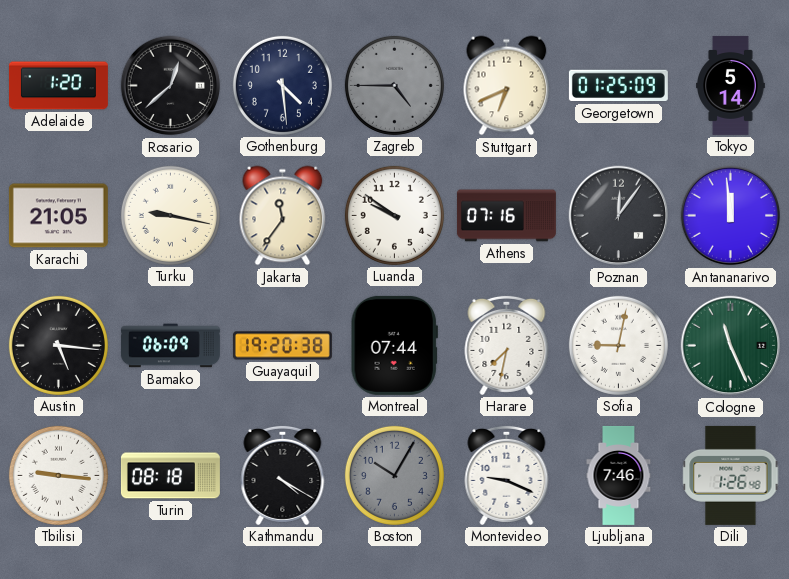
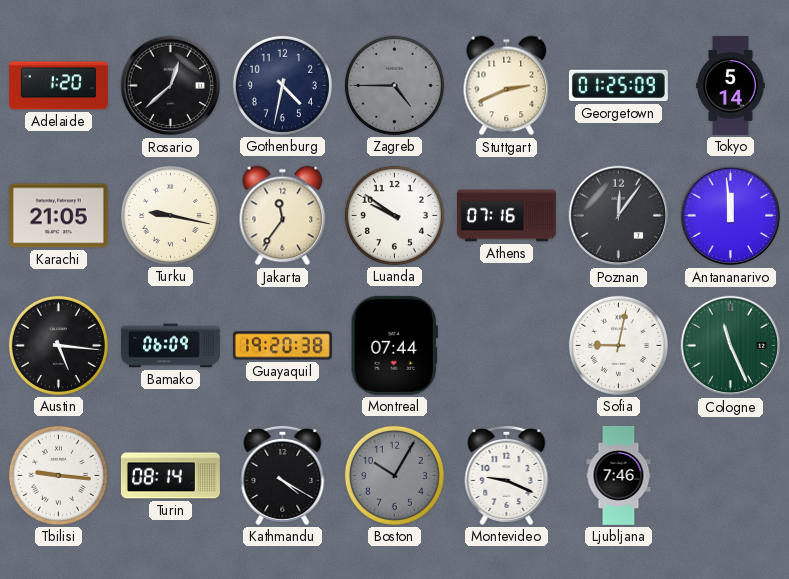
Gothenburg: 4:29 -> 4:32
Stuttgart: 6:41 -> 2:41
Harare: 7:32 -> none
Turin: 08:18 -> 08:14
Dili: 1:26 -> none
